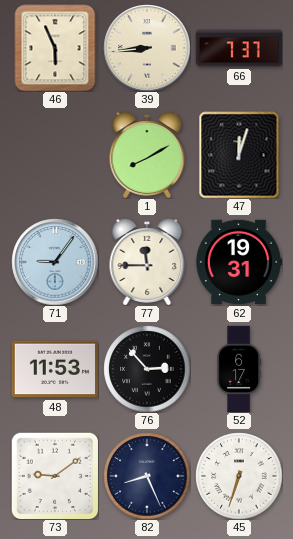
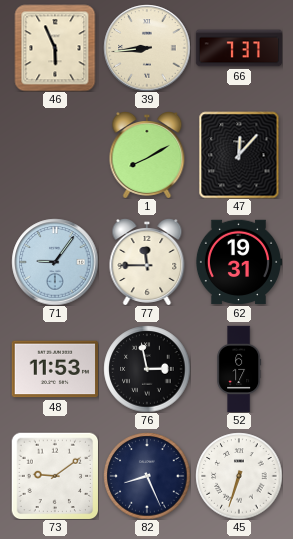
47: 12:03 -> 12:07
76: 2:53 -> 2:58
